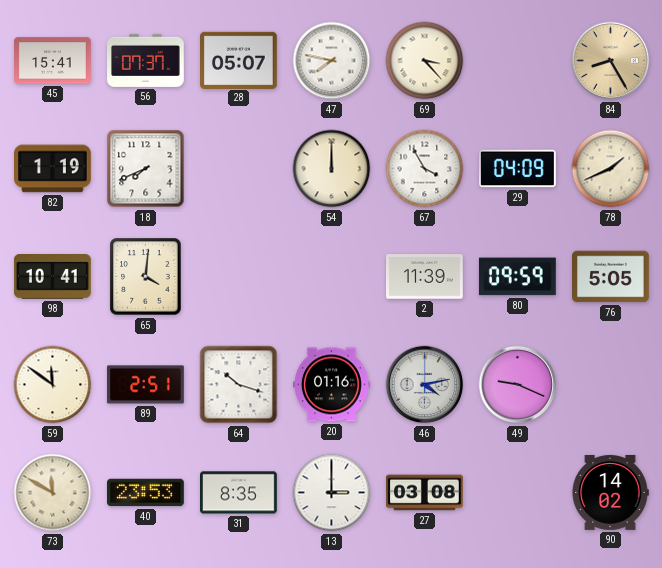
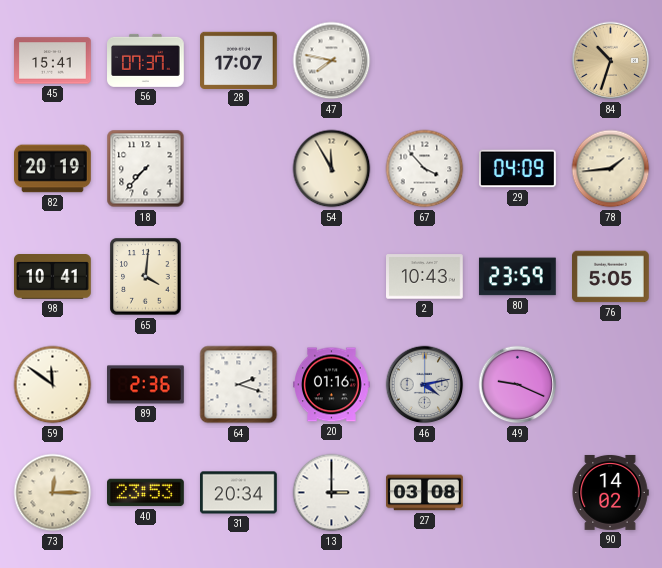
28: 05:07 -> 17:07
69: 3:23 -> none
84: 8:25 -> 10:33
82: 1:19 -> 20:19
18: 7:41 -> 7:37
54: 12:00 -> 11:55
67: 3:55 -> 3:53
78: 1:41 -> 1:44
2: 11:39 -> 10:43
80: 09:59 -> 23:59
89: 2:51 -> 2:36
64: 10:18 -> 2:18
73: 11:50 -> 12:15
31: 8:35 -> 20:34
